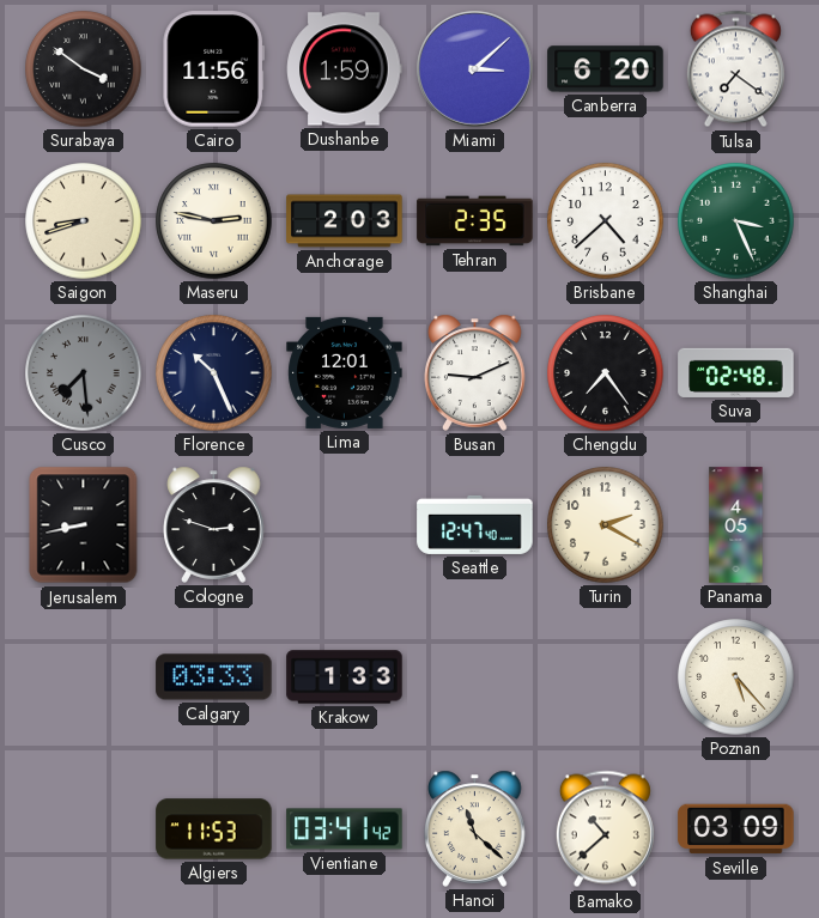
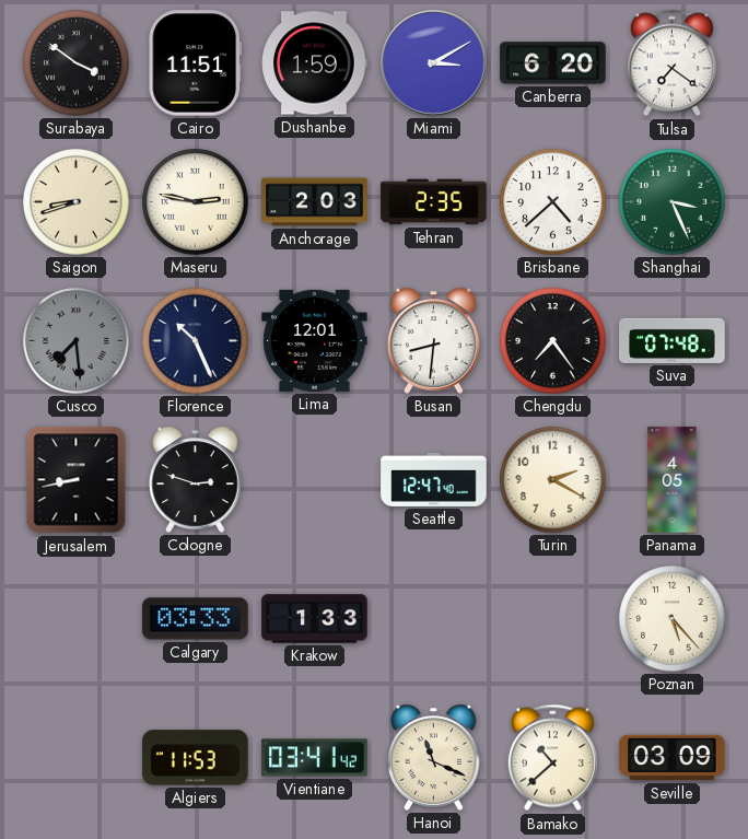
Cairo: 11:56 -> 11:51
Miami: 3:08 -> 3:10
Busan: 9:11 -> 8:31
Suva: 02:48 -> 07:48
Hanoi: 11:22 -> 11:19
